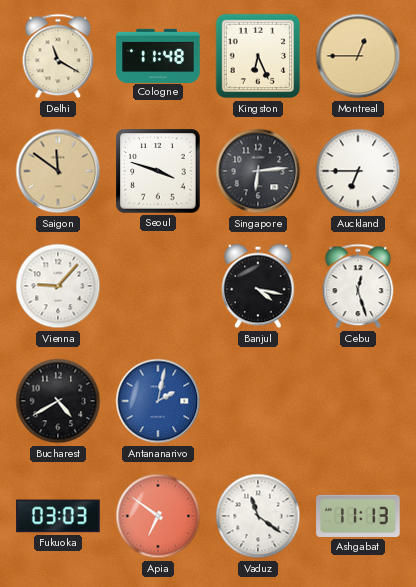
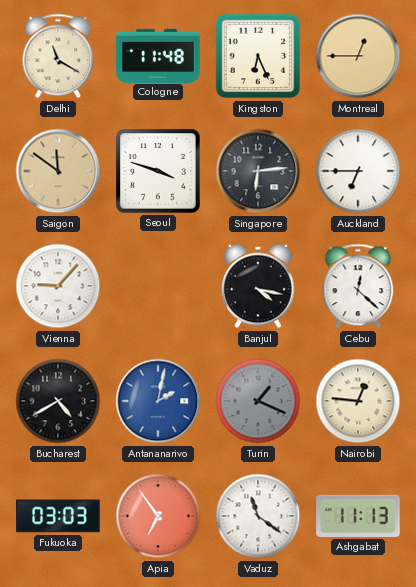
Cebu: 12:27 -> 12:22
Turin: none -> 1:19
Nairobi: none -> 12:46
Apia: 6:51 -> 6:54
